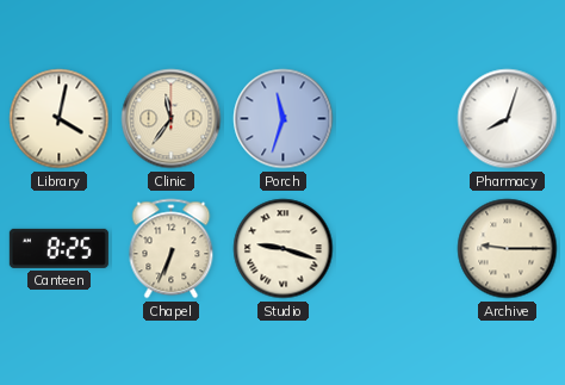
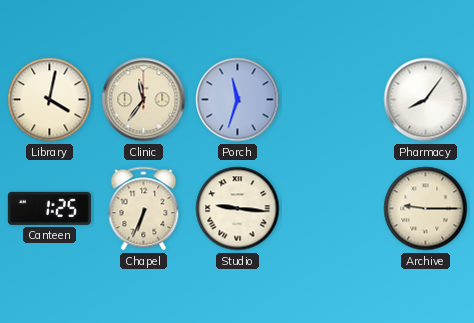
Pharmacy: 8:03 -> 8:06
Canteen: 8:25 -> 1:25
Studio: 9:18 -> 9:16
